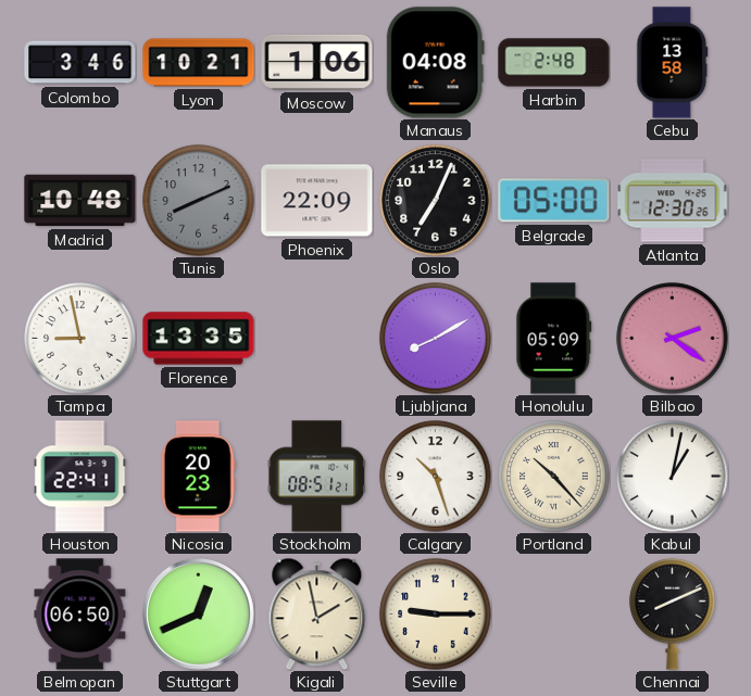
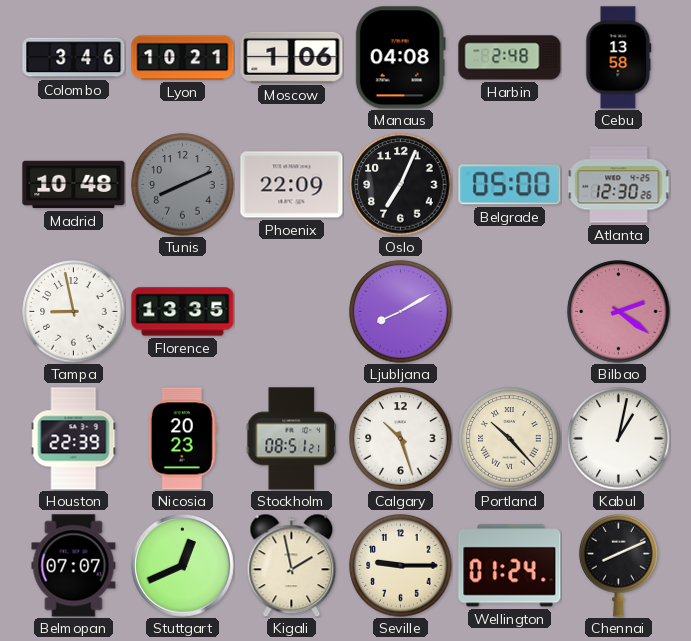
Honolulu: 05:09 -> none
Houston: 22:41 -> 22:39
Belmopan: 06:50 -> 07:07
Wellington: none -> 01:24
